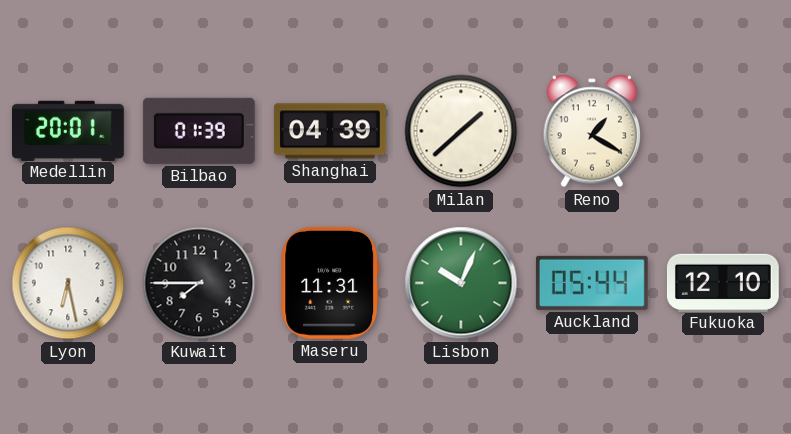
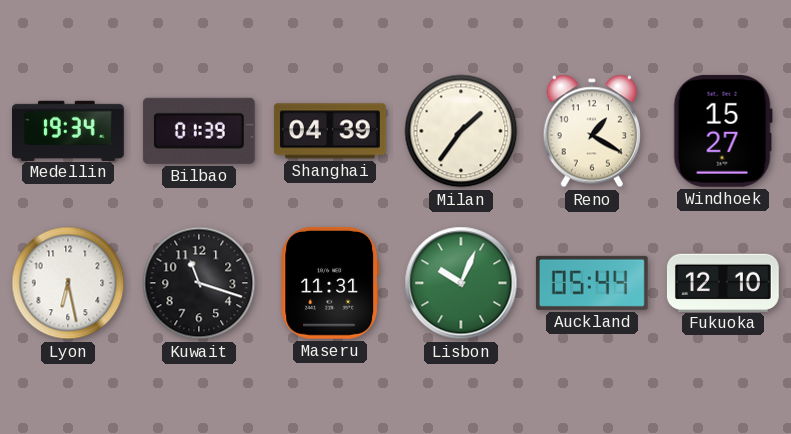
Medellin: 20:01 -> 19:34
Milan: 1:38 -> 1:36
Windhoek: none -> 15:27
Kuwait: 7:45 -> 11:18
